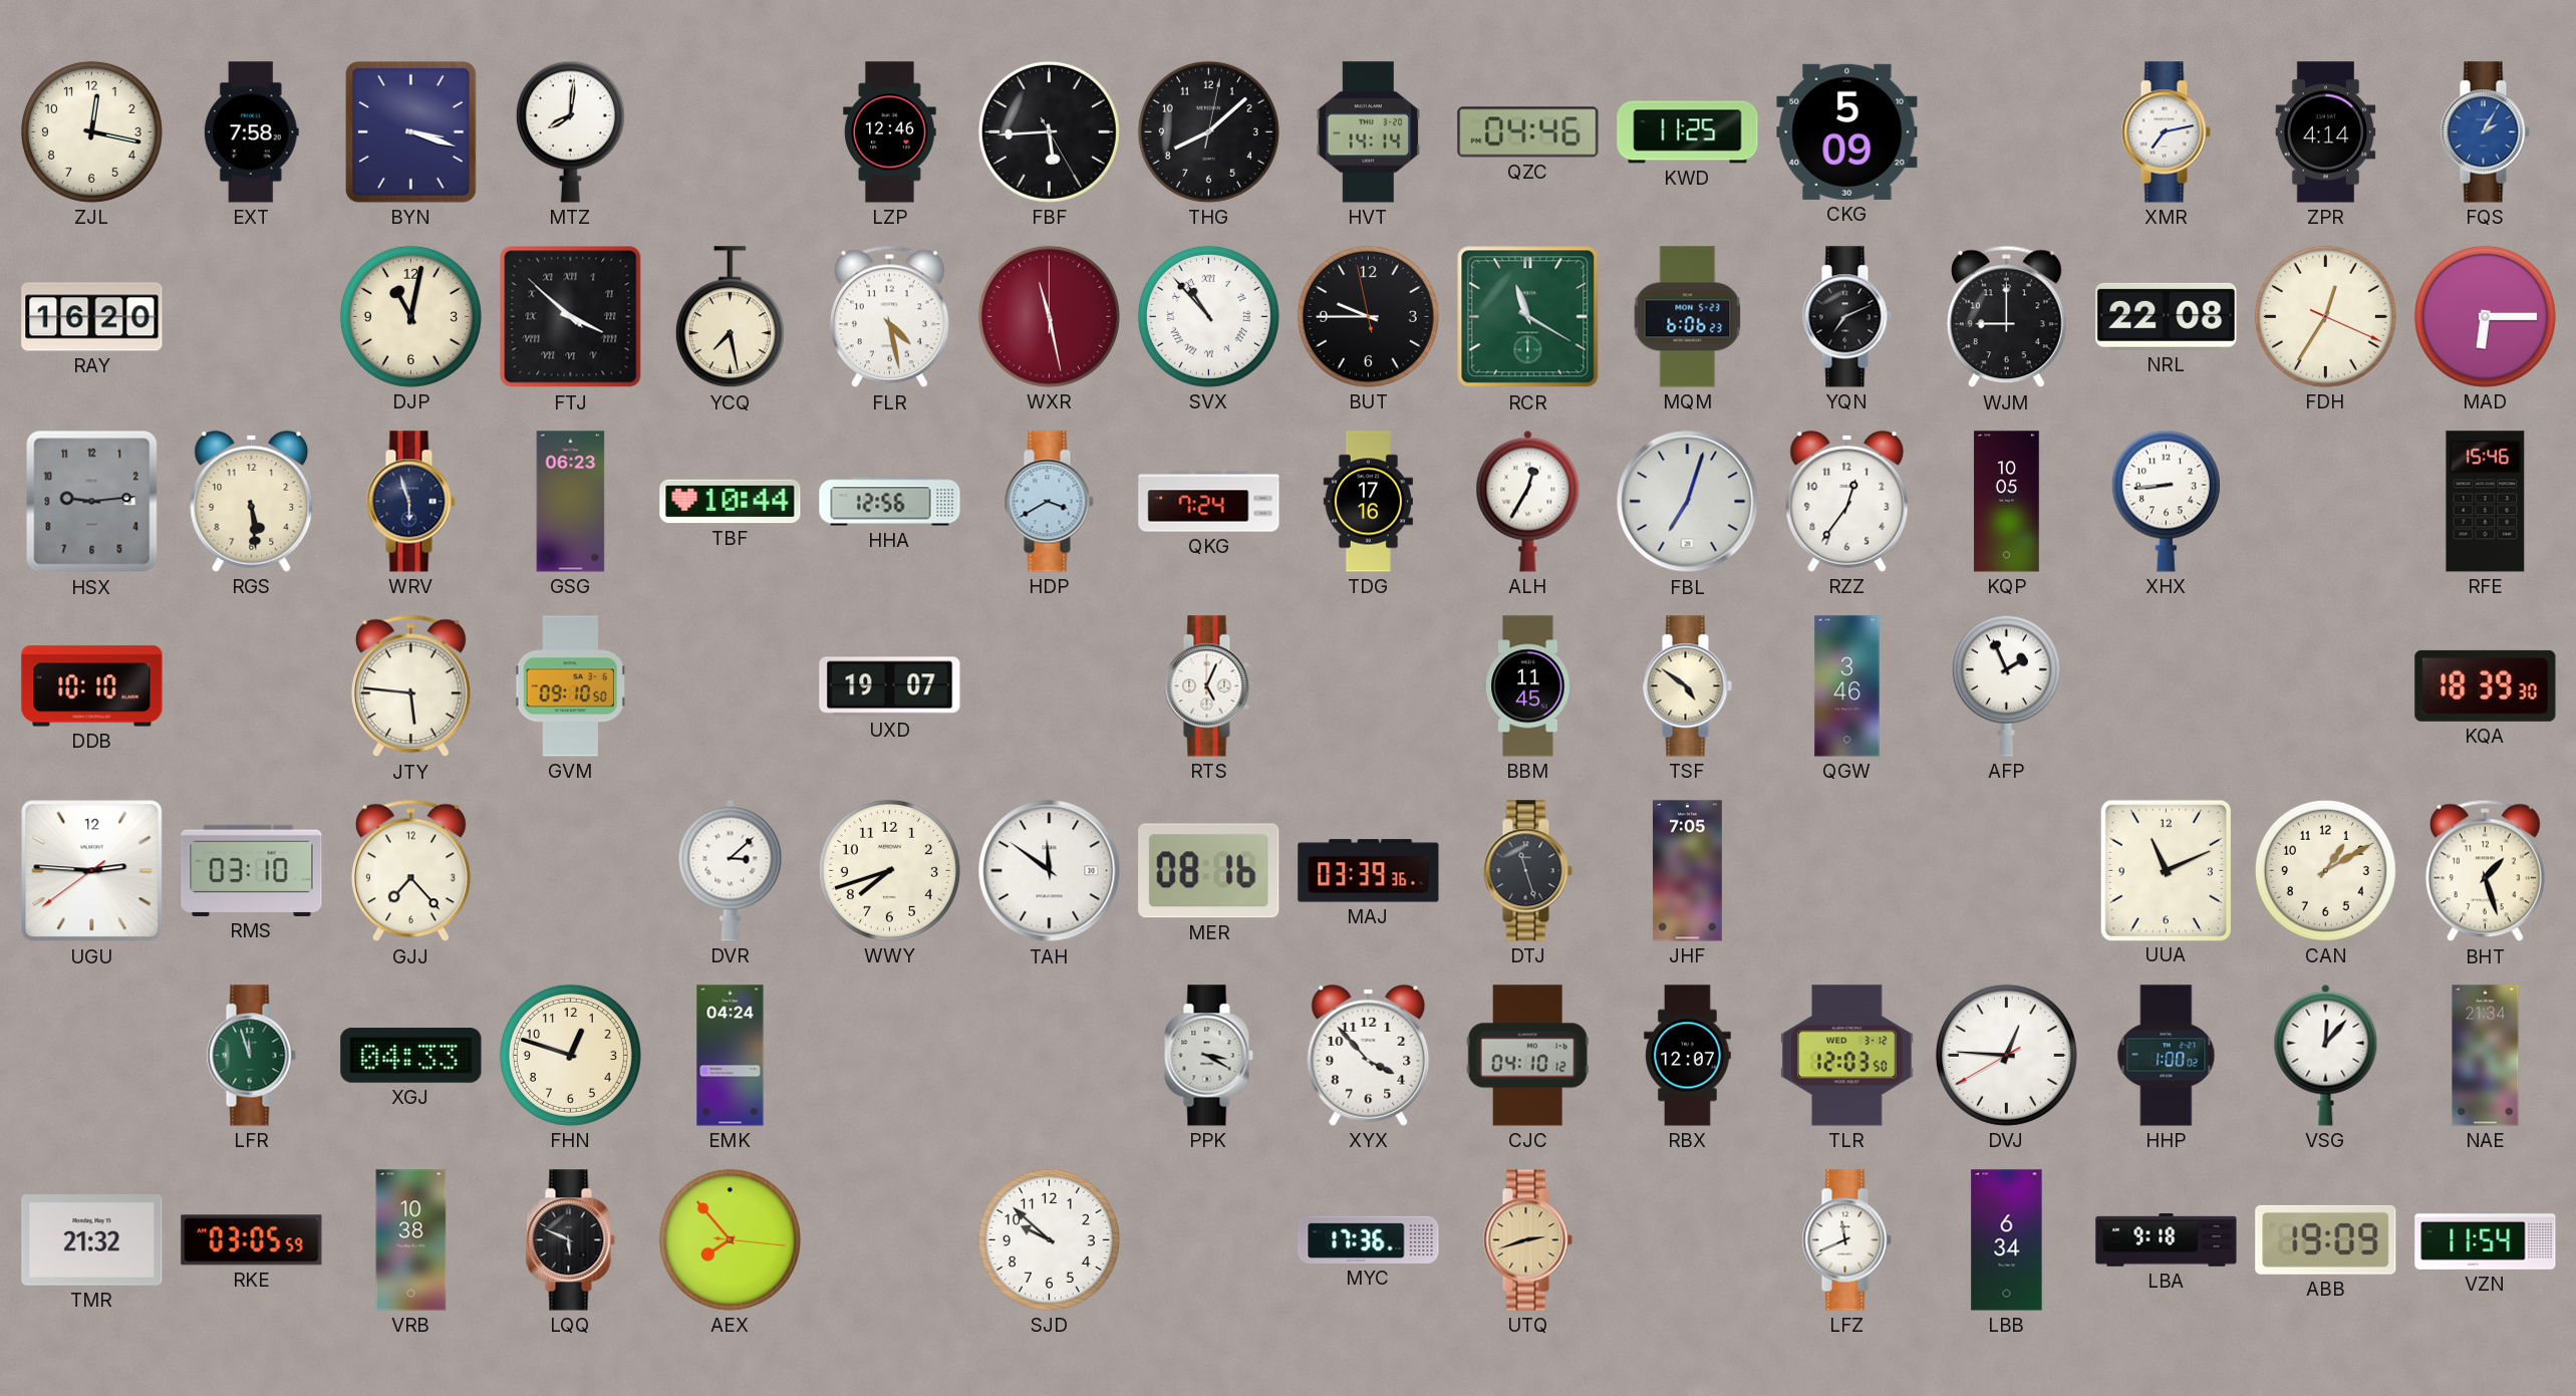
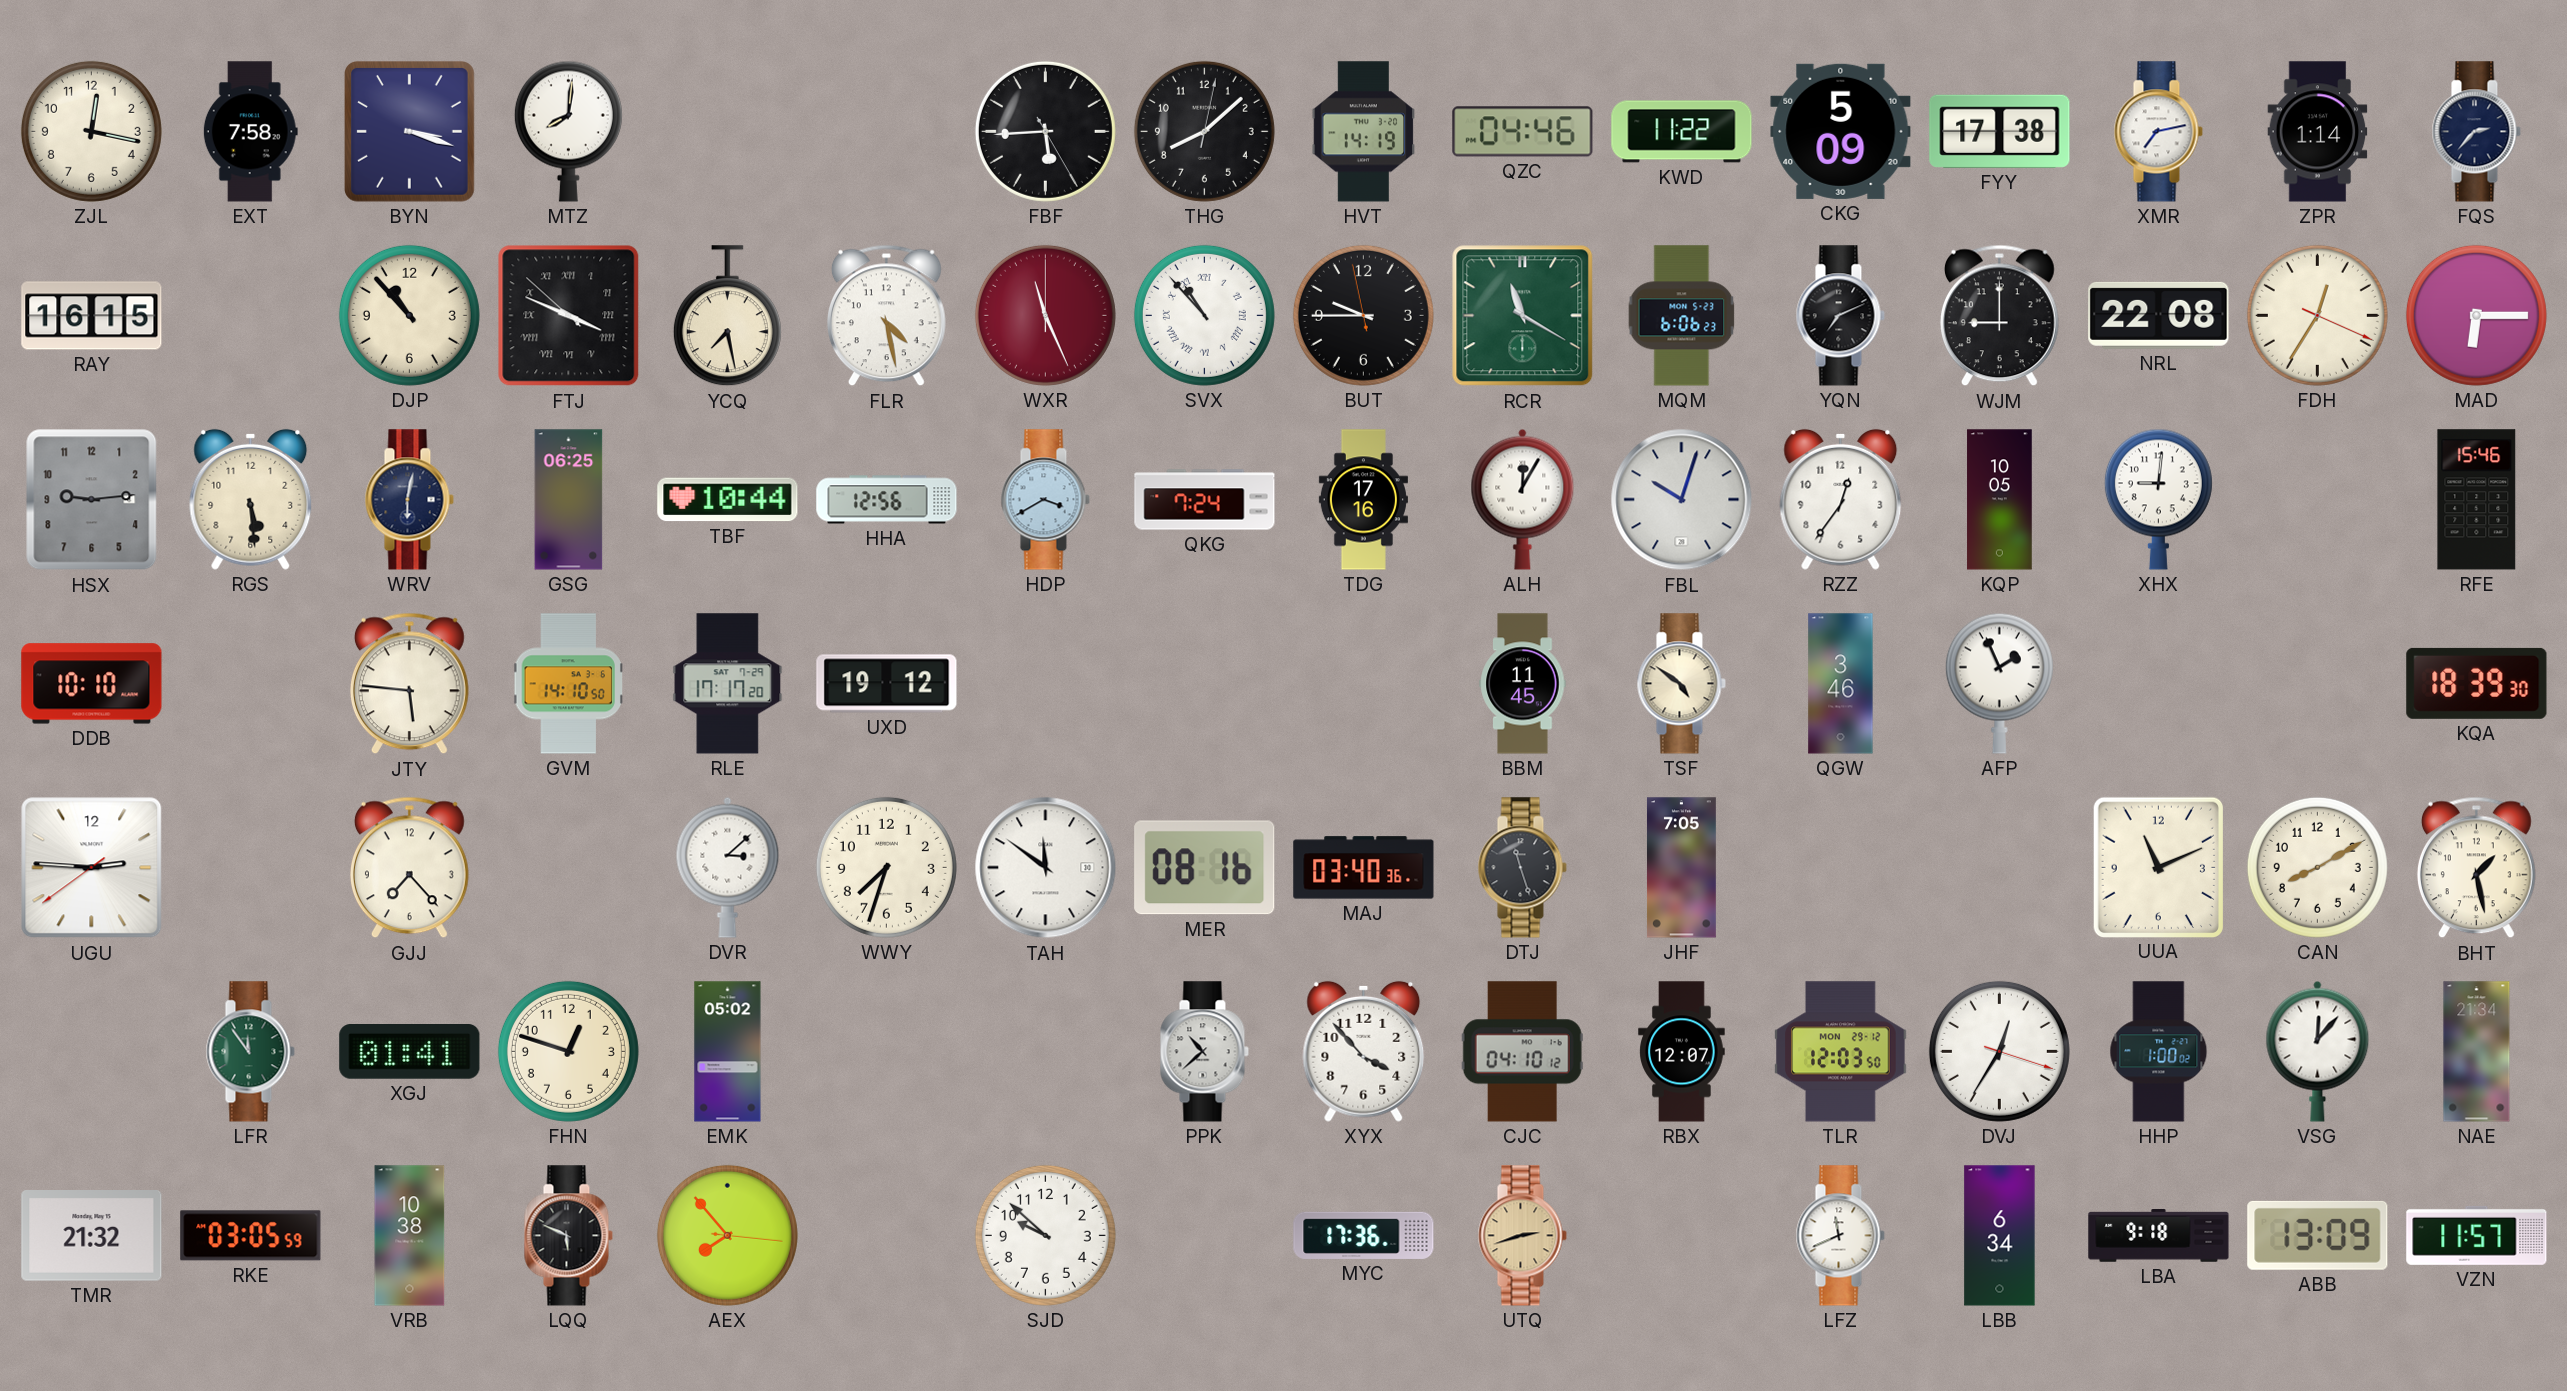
LZP: 12:46 -> none
HVT: 14:14 -> 14:19
KWD: 11:25 -> 11:22
FYY: none -> 17:38
ZPR: 4:14 -> 1:14
FQS: 2:05 -> 2:37
FQS dial: blue -> navy
RAY: 16:20 -> 16:15
DJP: 11:02 -> 10:53
FTJ: 3:51 -> 3:48
WXR: 11:28 -> 11:26
WRV: 5:57 -> 6:02
GSG: 06:23 -> 06:25
ALH: 12:35 -> 12:05
FBL: 7:03 -> 10:03
XHX: 8:44 -> 9:01
GVM: 09:10 -> 14:10
RLE: none -> 17:17
UXD: 19:07 -> 19:12
RTS: 5:04 -> none
RMS: 03:10 -> none
WWY: 7:42 -> 7:33
MAJ: 03:39 -> 03:40
CAN: 1:10 -> 8:10
BHT: 1:27 -> 1:28
LFR: 11:57 -> 11:54
XGJ: 04:33 -> 01:41
EMK: 04:24 -> 05:02
PPK: 3:20 -> 10:38
TLR date: WED 3-12 -> MON 29-12
DVJ: 12:45 -> 12:35
ABB: 19:09 -> 13:09
VZN: 11:54 -> 11:57
